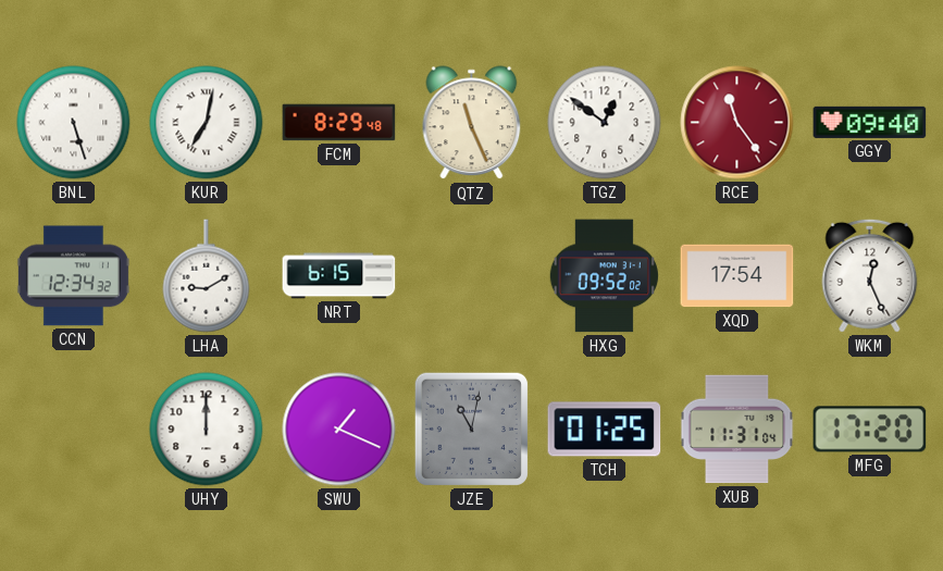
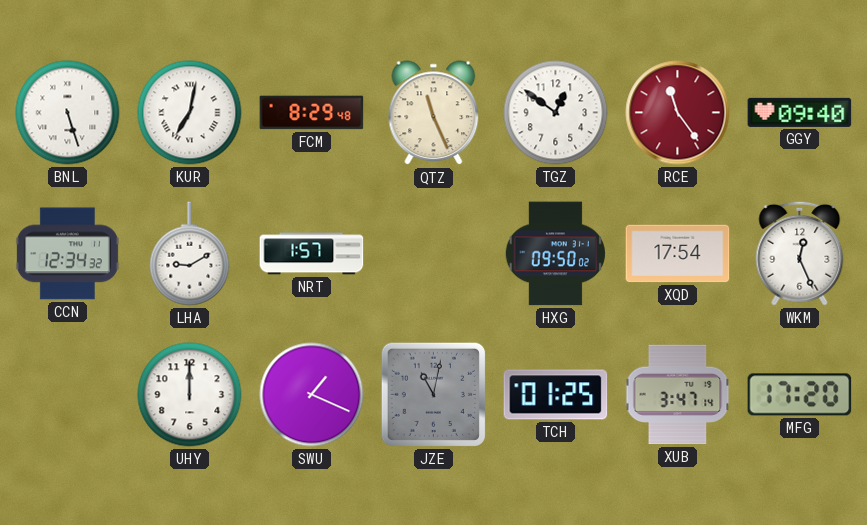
NRT: 6:15 -> 1:57
HXG: 09:52 -> 09:50
XUB: 11:31 -> 3:47
